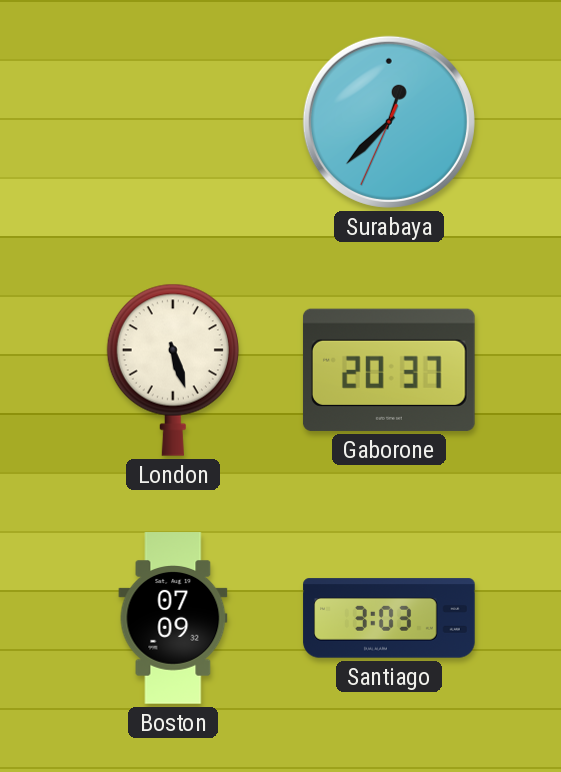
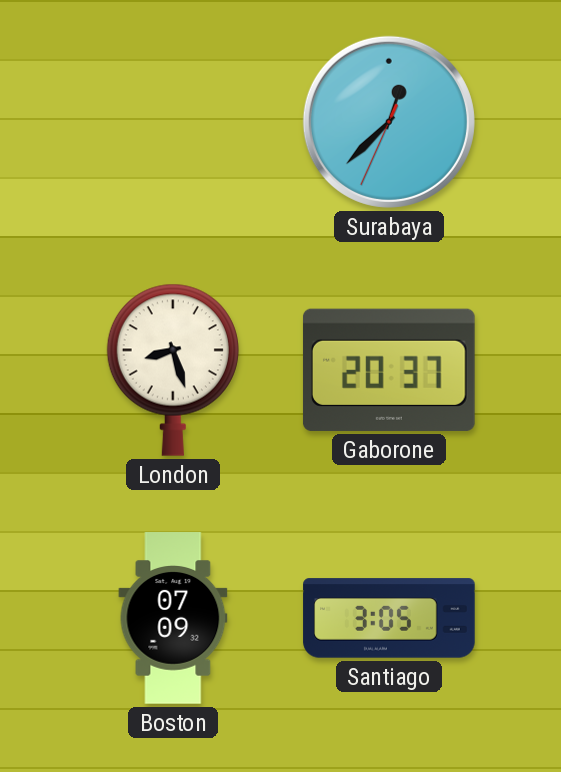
London: 5:27 -> 8:27
Santiago: 3:03 -> 3:05
